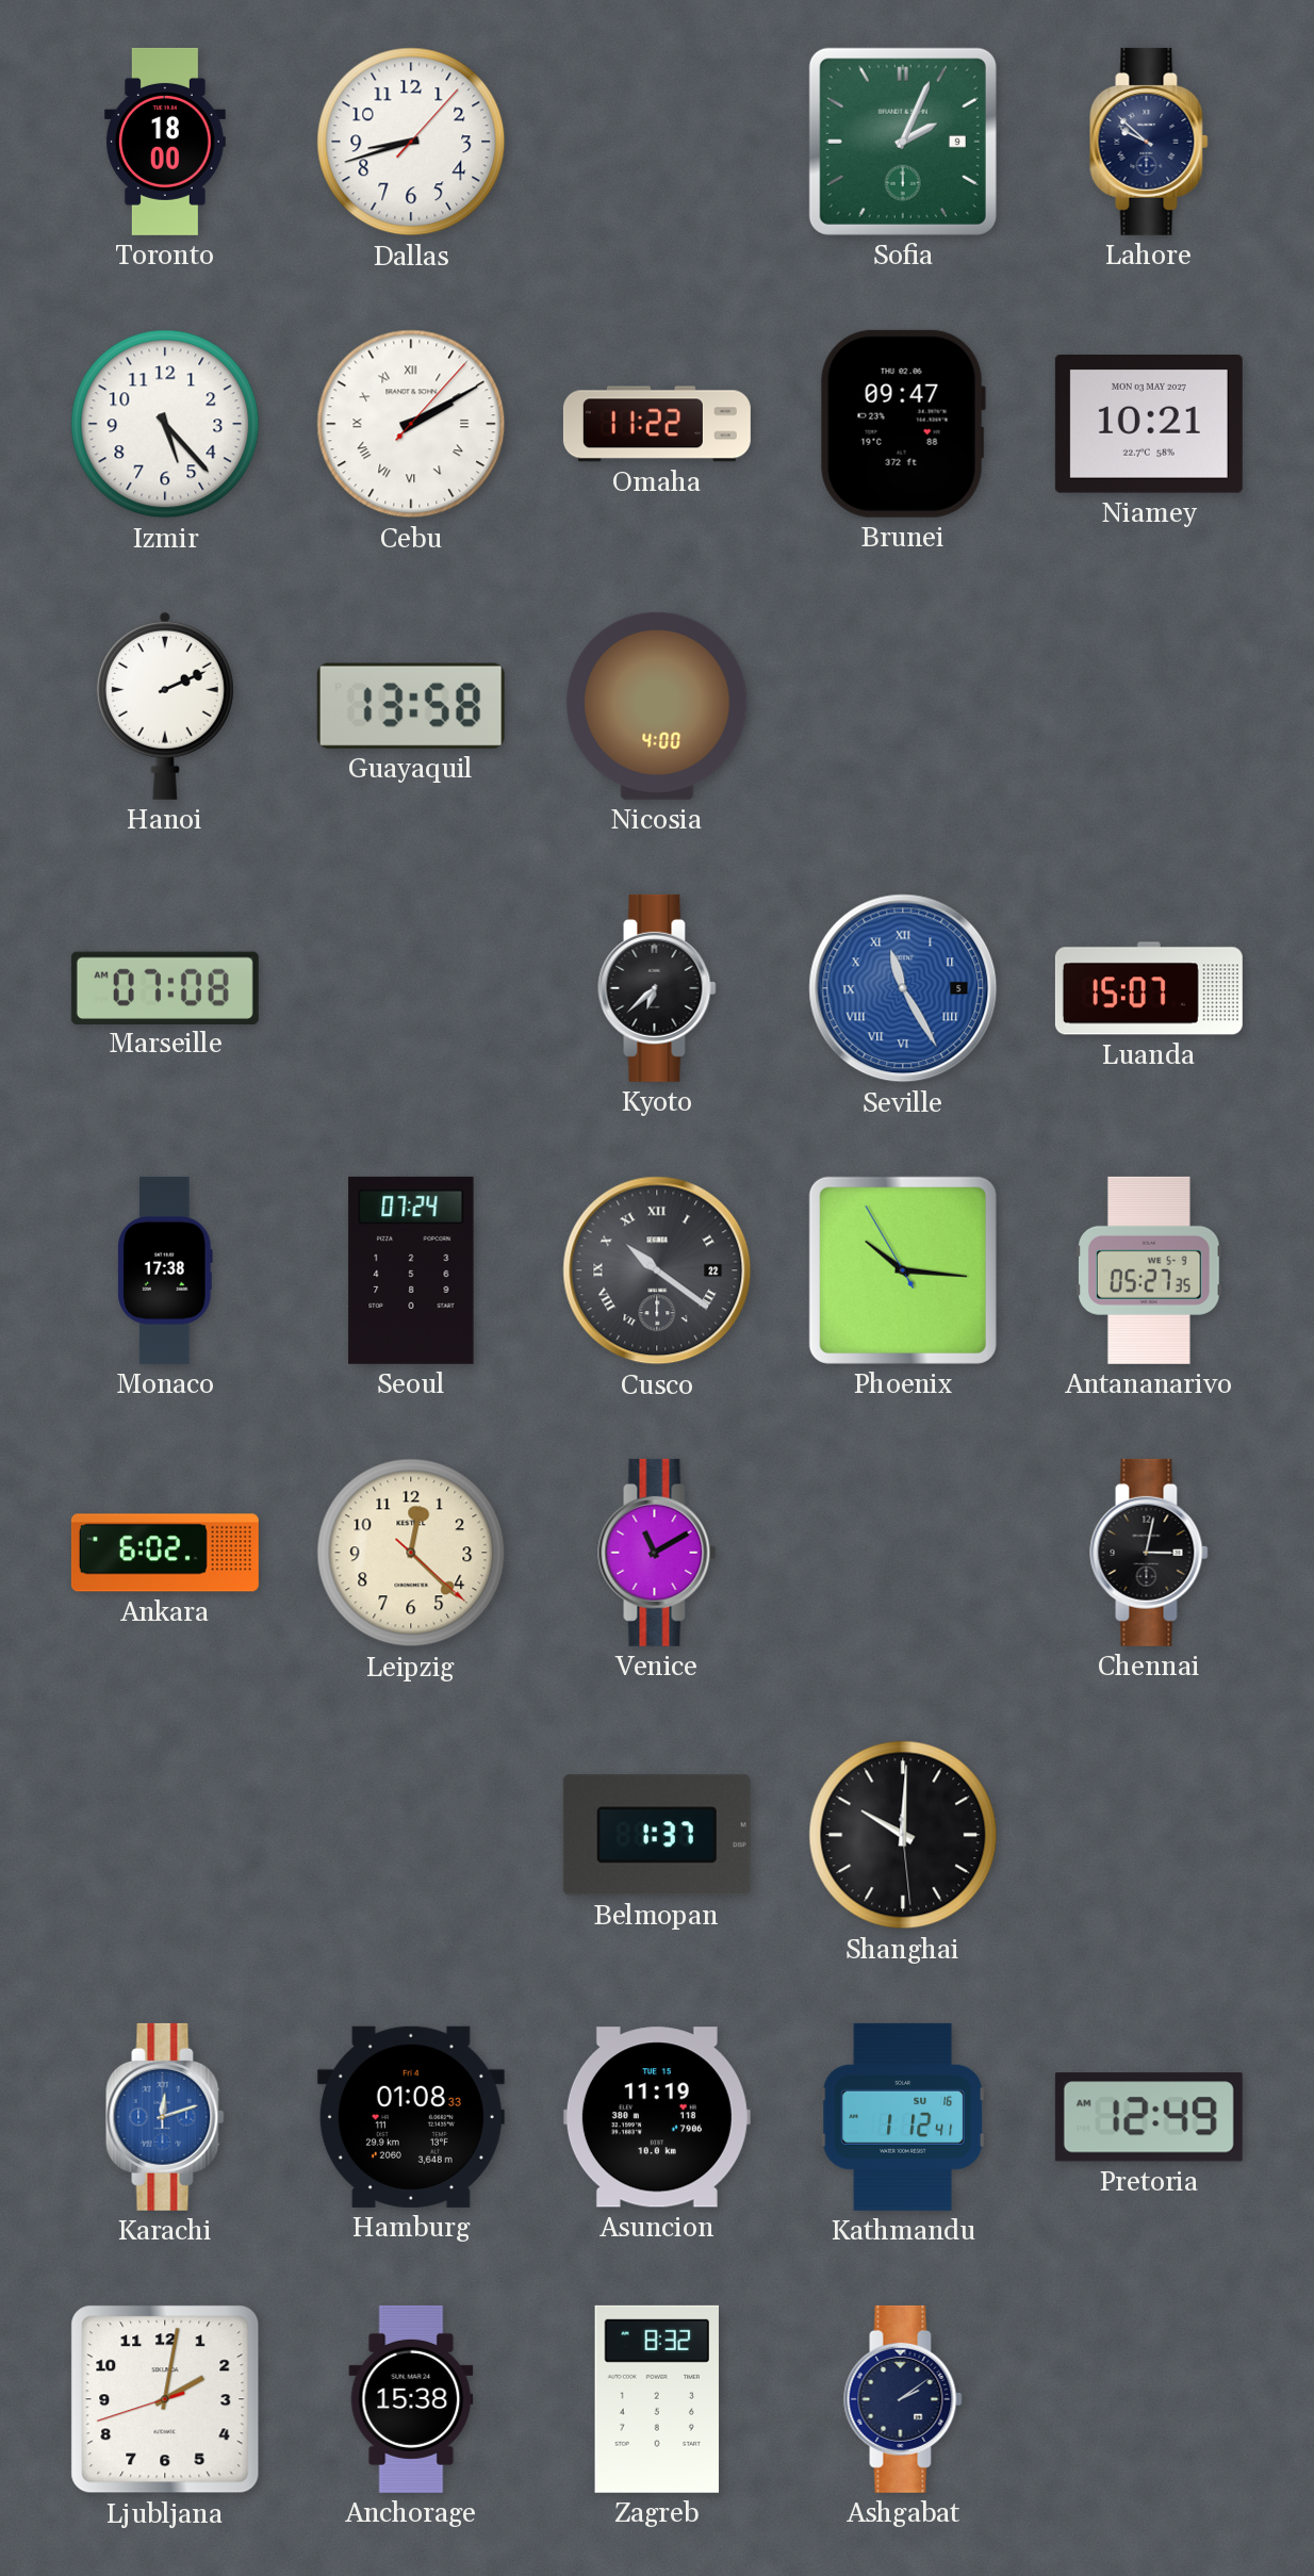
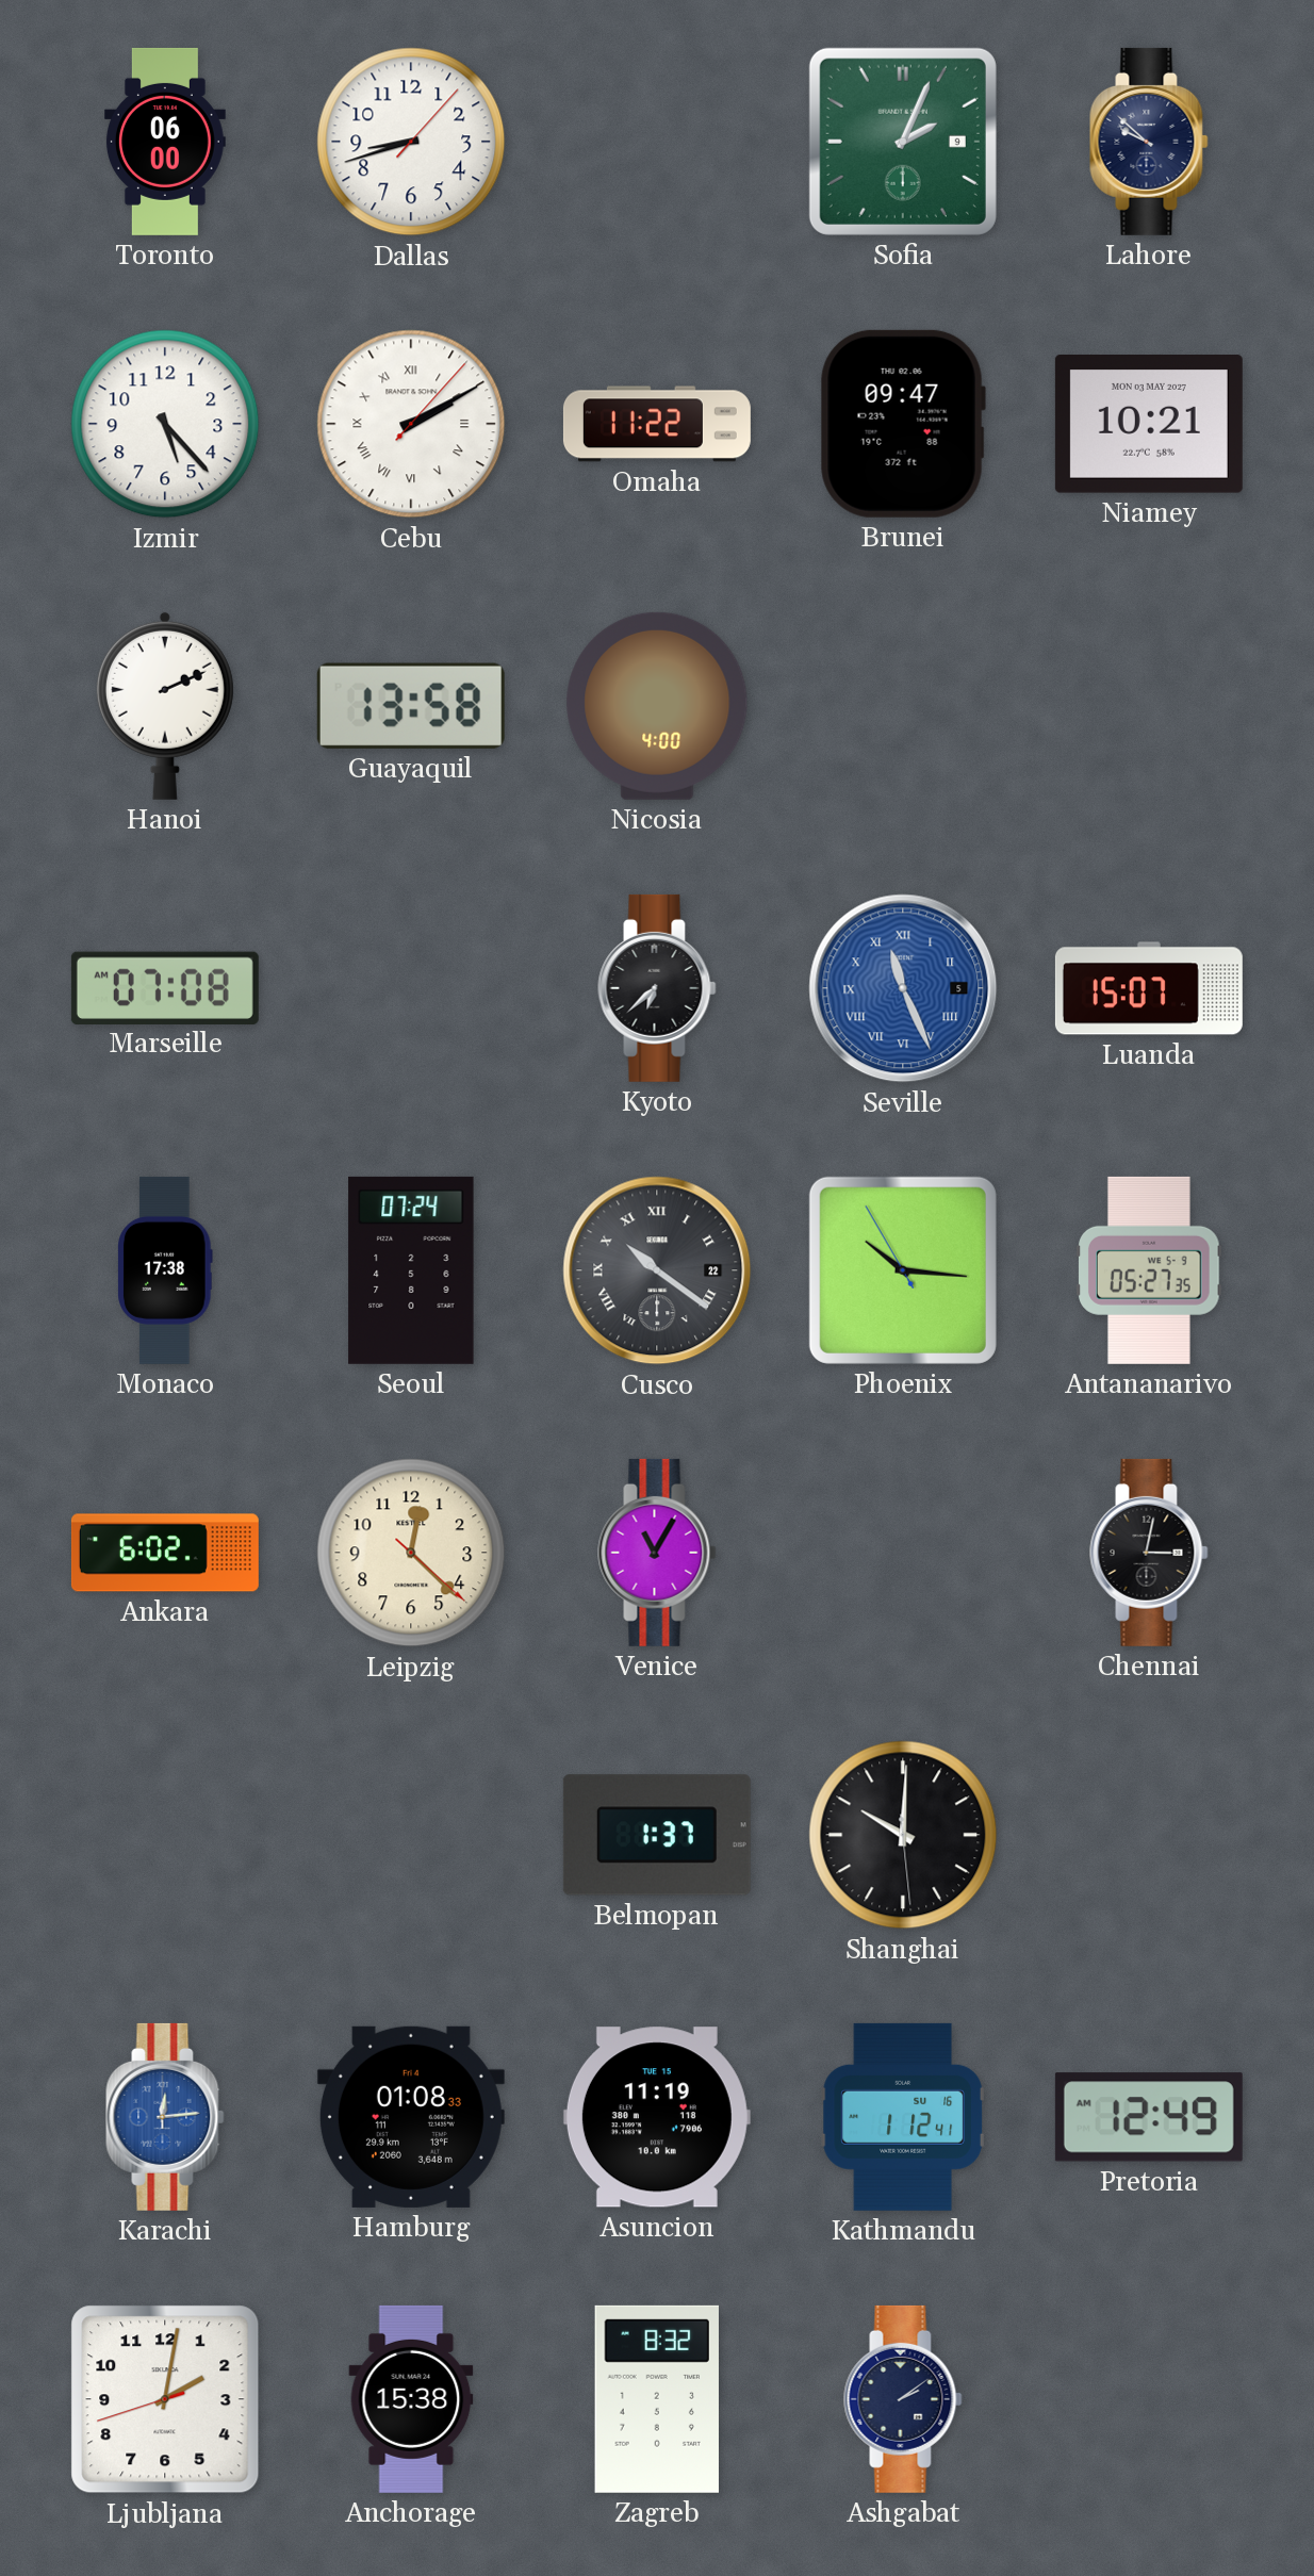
Toronto: 18:00 -> 06:00
Seville: 11:25 -> 11:26
Venice: 11:10 -> 11:05
Karachi: 12:12 -> 12:14
